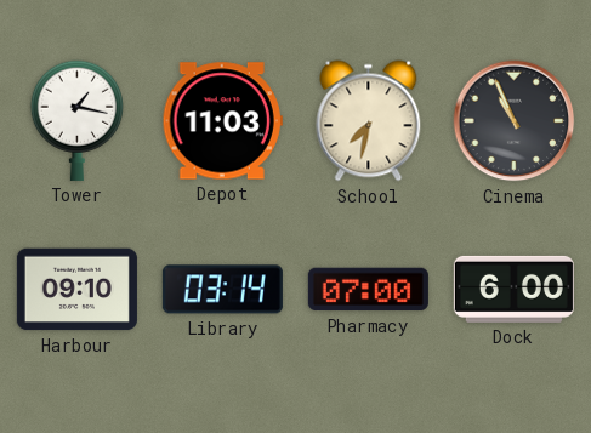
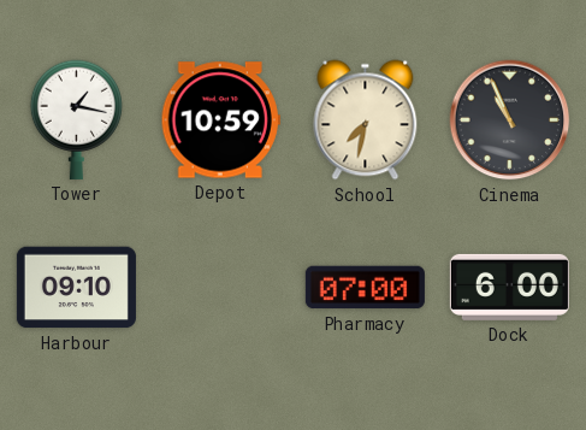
Depot: 11:03 -> 10:59
Library: 03:14 -> none
